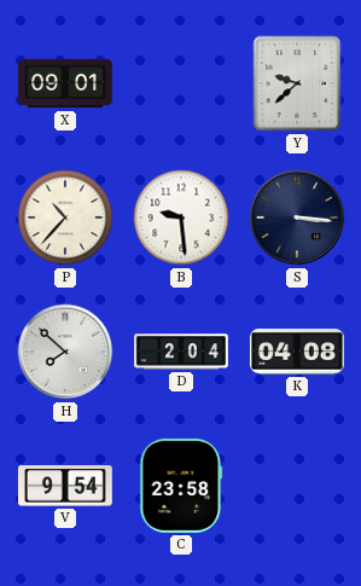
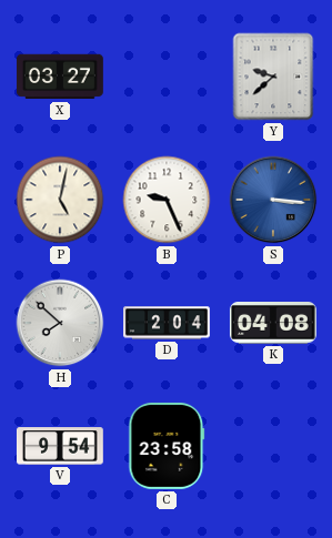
X: 09:01 -> 03:27
P: 10:37 -> 5:02
B: 9:29 -> 9:26
S dial: navy -> blue
